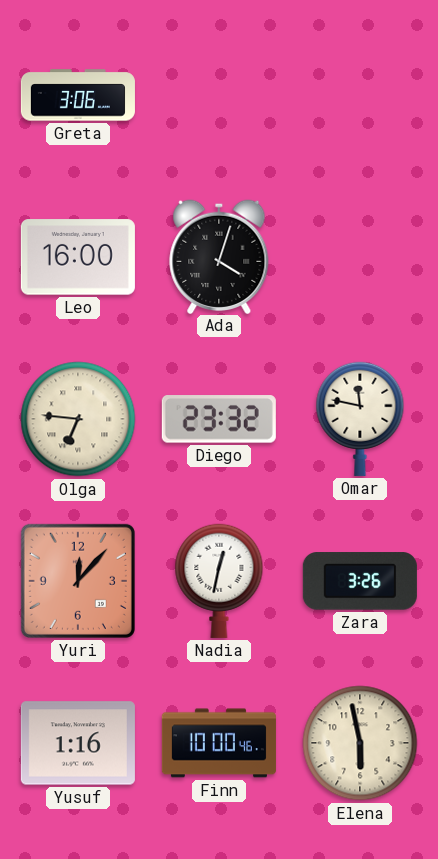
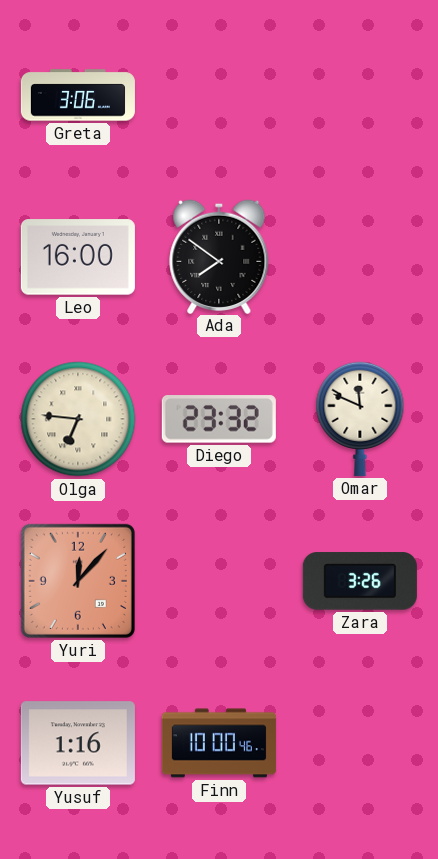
Ada: 4:03 -> 7:51
Omar: 11:47 -> 11:49
Nadia: 12:32 -> none
Elena: 5:58 -> none
